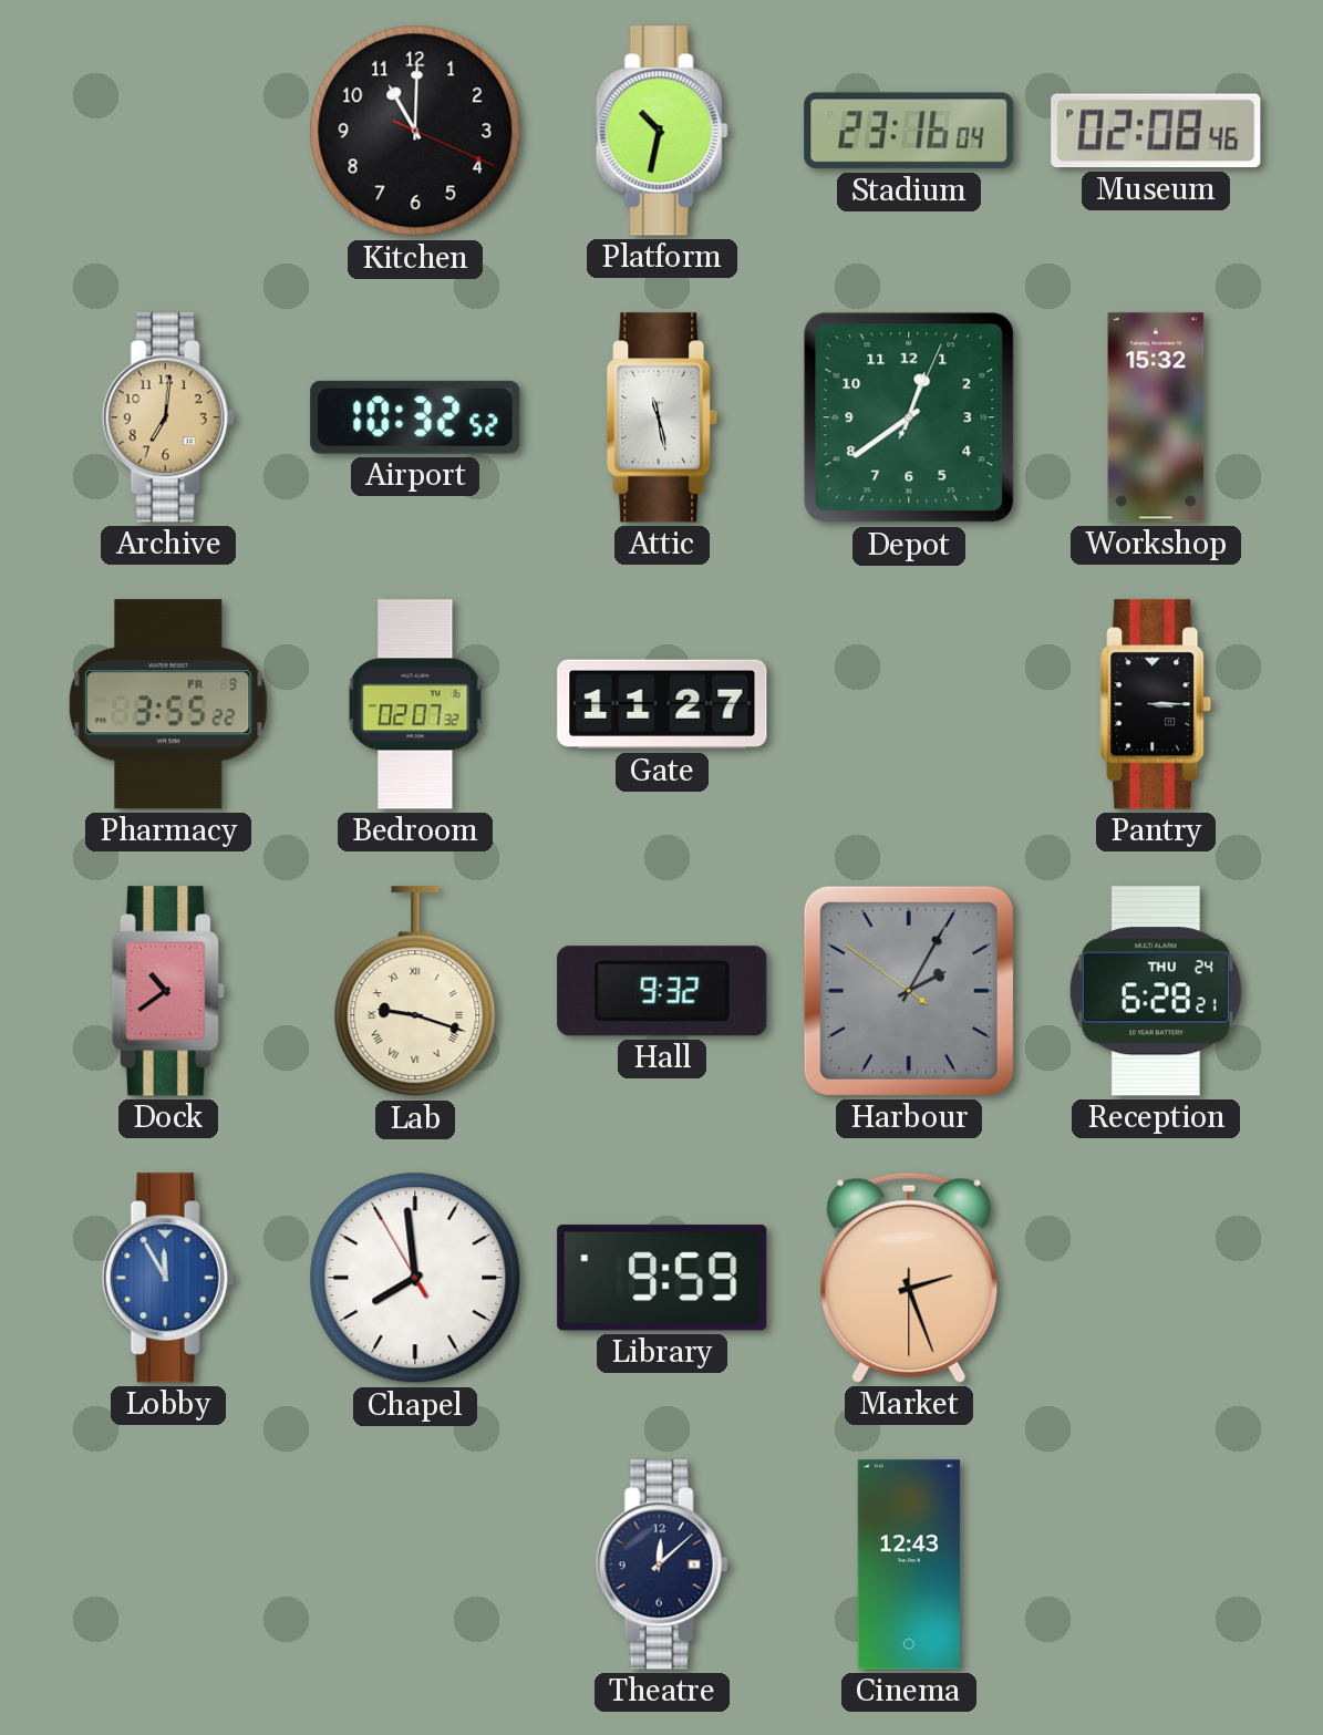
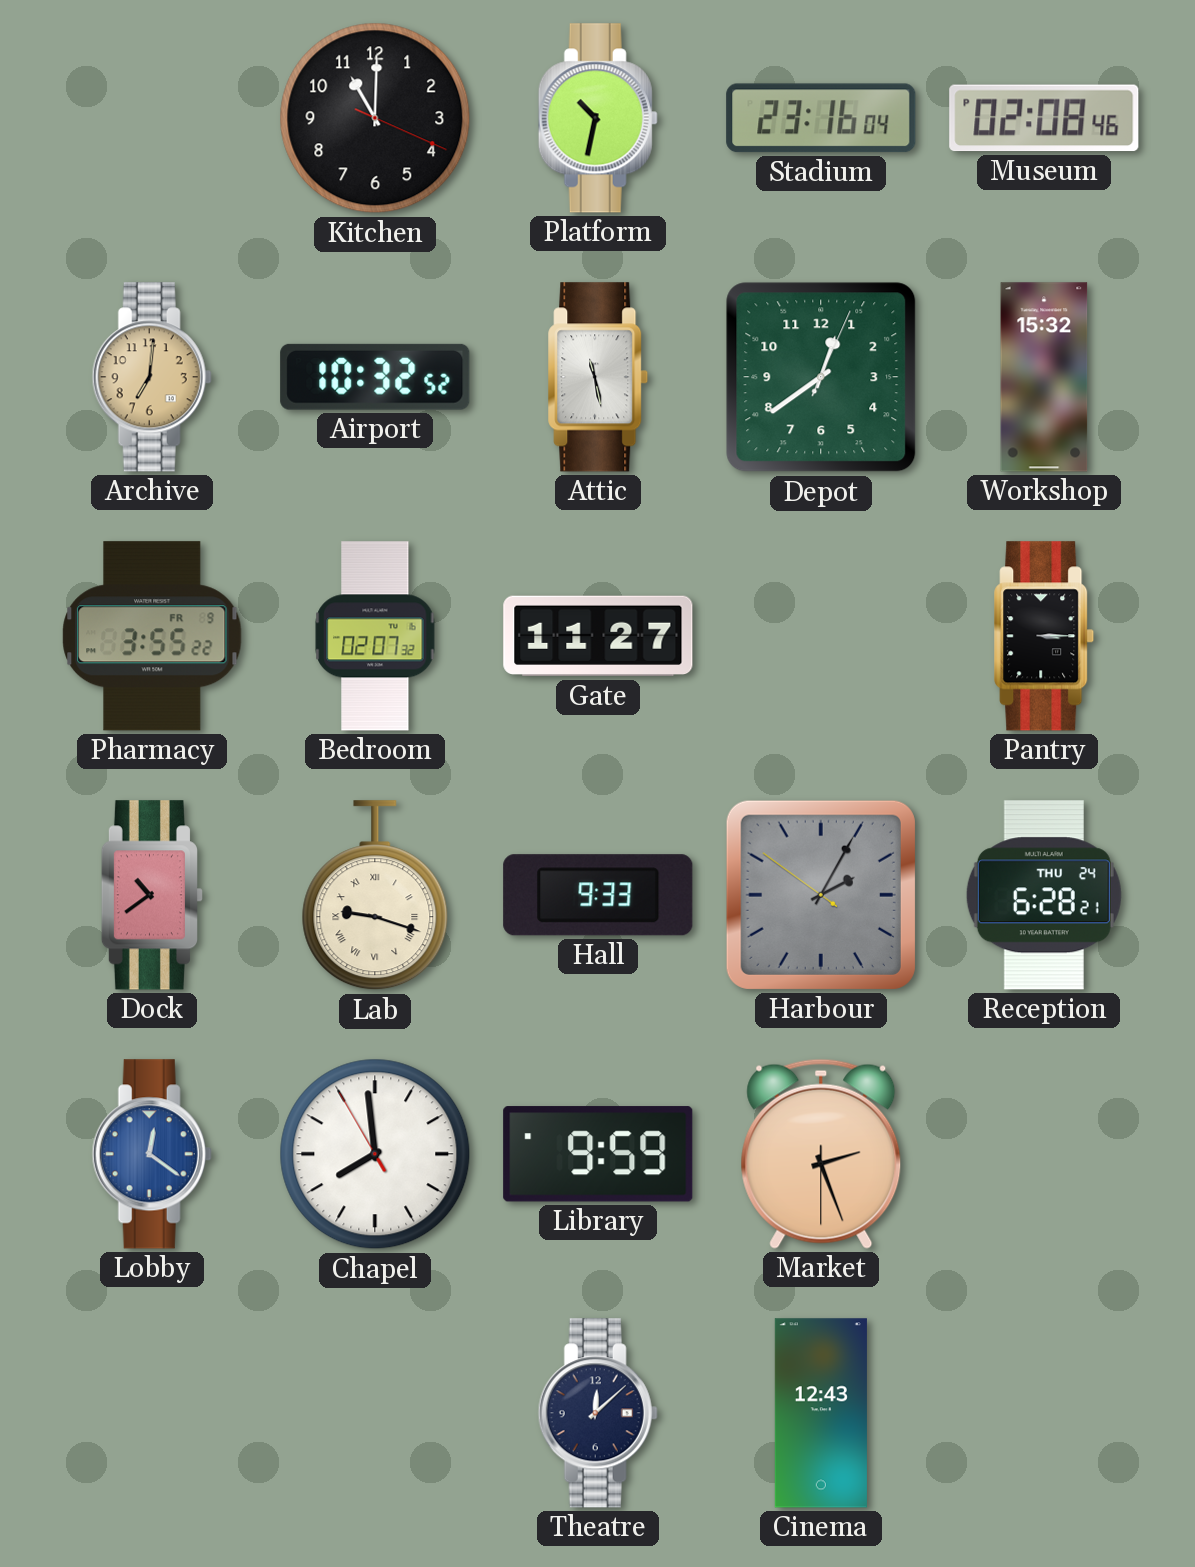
Hall: 9:32 -> 9:33
Lobby: 11:55 -> 12:21
